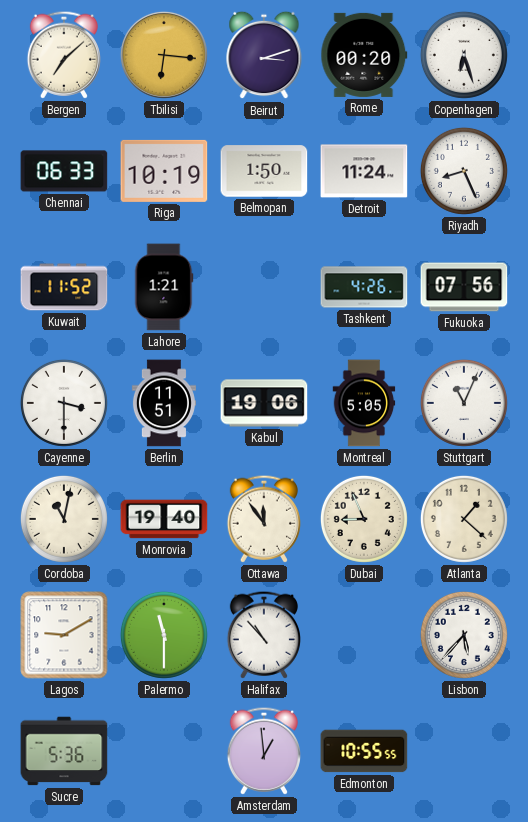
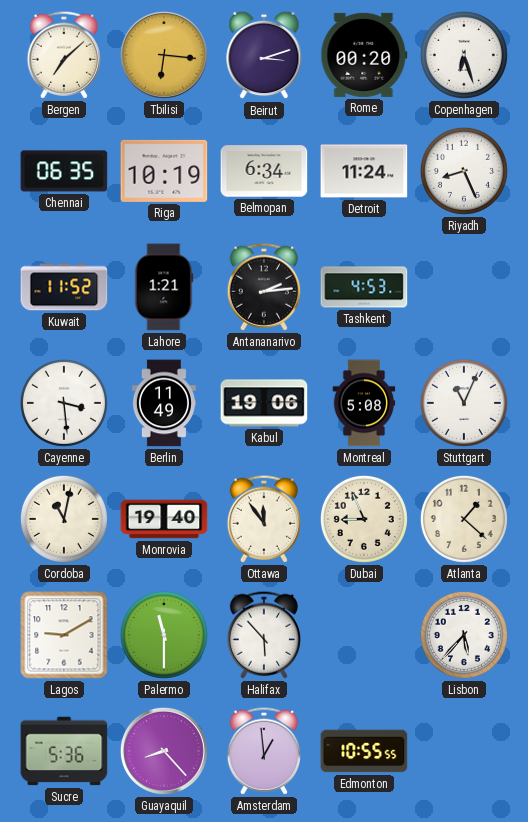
Chennai: 06:33 -> 06:35
Belmopan: 1:50 -> 6:34
Antananarivo: none -> 2:14
Tashkent: 4:26 -> 4:53
Fukuoka: 07:56 -> none
Cayenne: 3:30 -> 3:29
Berlin: 11:51 -> 11:49
Montreal: 5:05 -> 5:08
Halifax: 10:53 -> 5:53
Guayaquil: none -> 8:23
